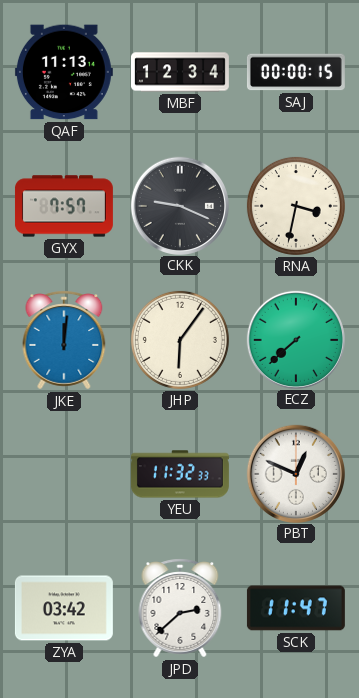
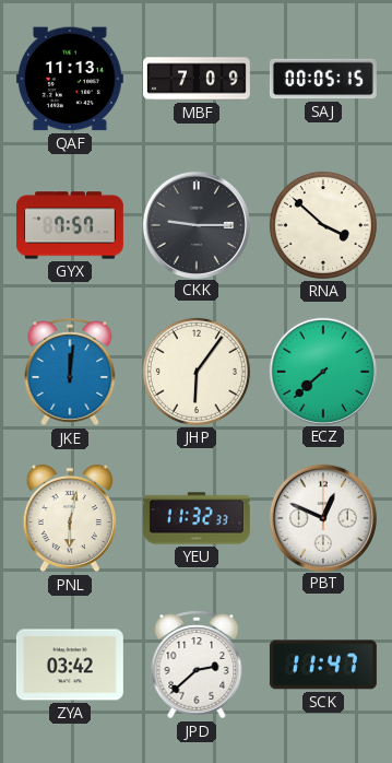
MBF: 12:34 -> 7:09
SAJ: 00:00 -> 00:05
CKK: 9:19 -> 9:15
RNA: 3:32 -> 3:52
PNL: none -> 6:02
